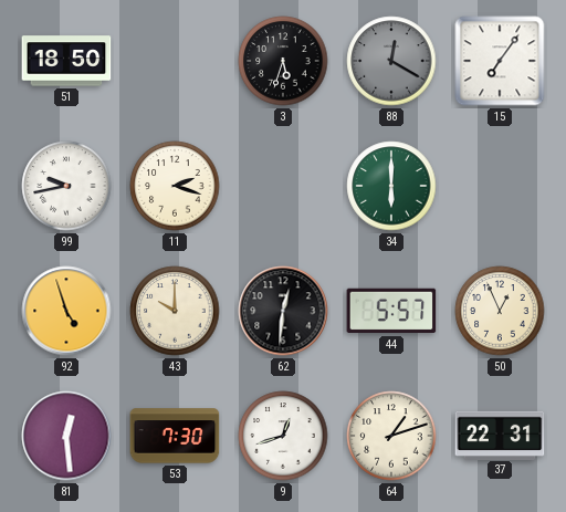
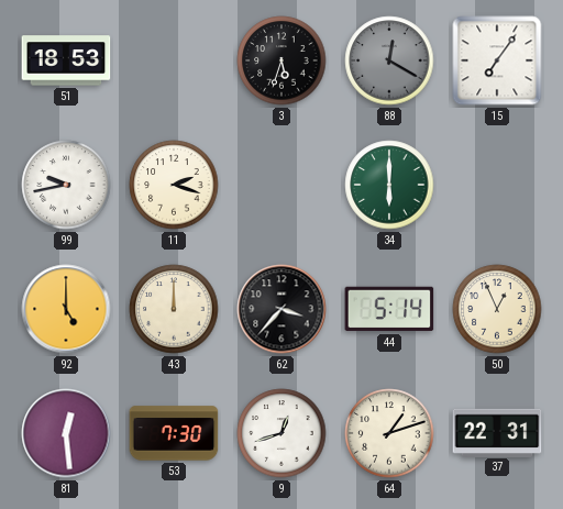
51: 18:50 -> 18:53
92: 4:57 -> 5:00
43: 10:00 -> 12:00
62: 12:31 -> 3:37
44: 5:57 -> 5:14
